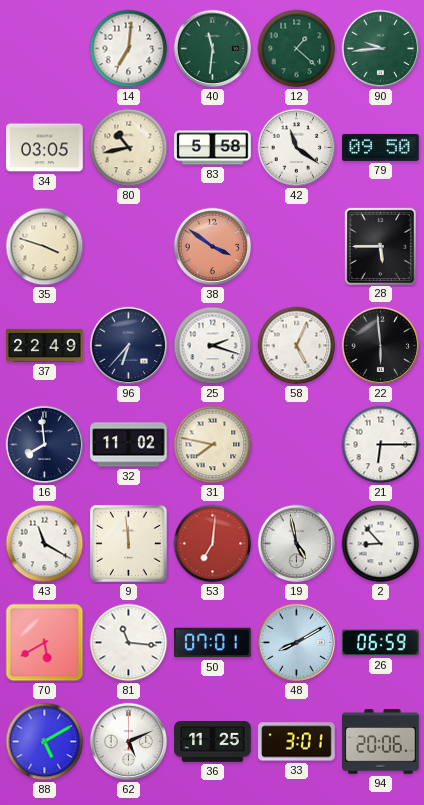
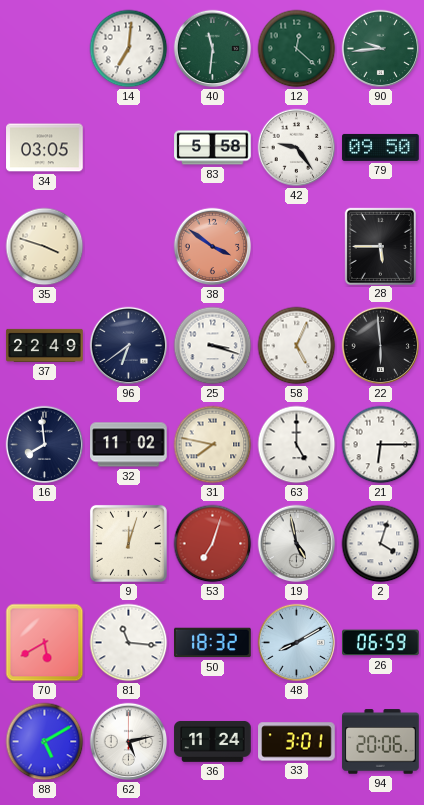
12: 1:22 -> 12:22
80: 10:43 -> none
42: 11:21 -> 9:24
96: 6:37 -> 6:39
25: 2:18 -> 3:18
63: none -> 5:00
43: 11:20 -> none
9: 11:59 -> 12:03
53: 7:01 -> 7:03
2: 8:53 -> 4:03
50: 07:01 -> 18:32
62: 5:11 -> 5:13
36: 11:25 -> 11:24
